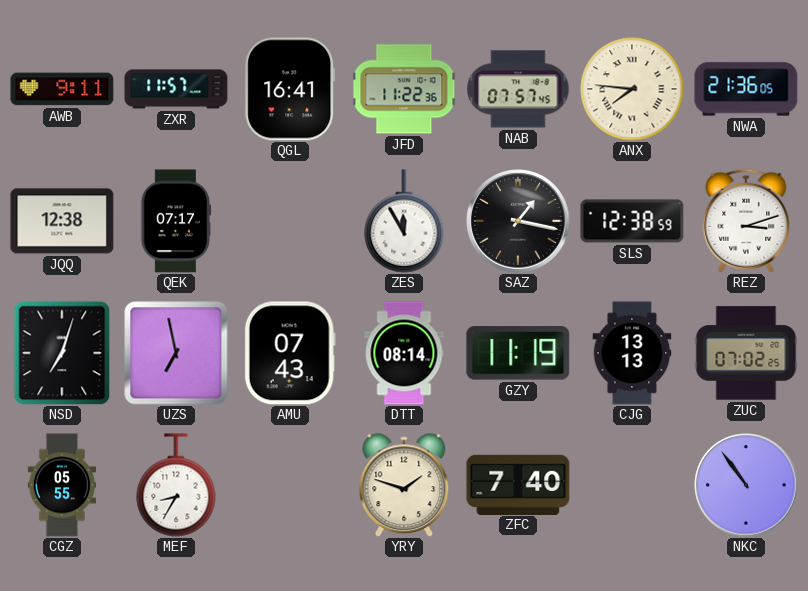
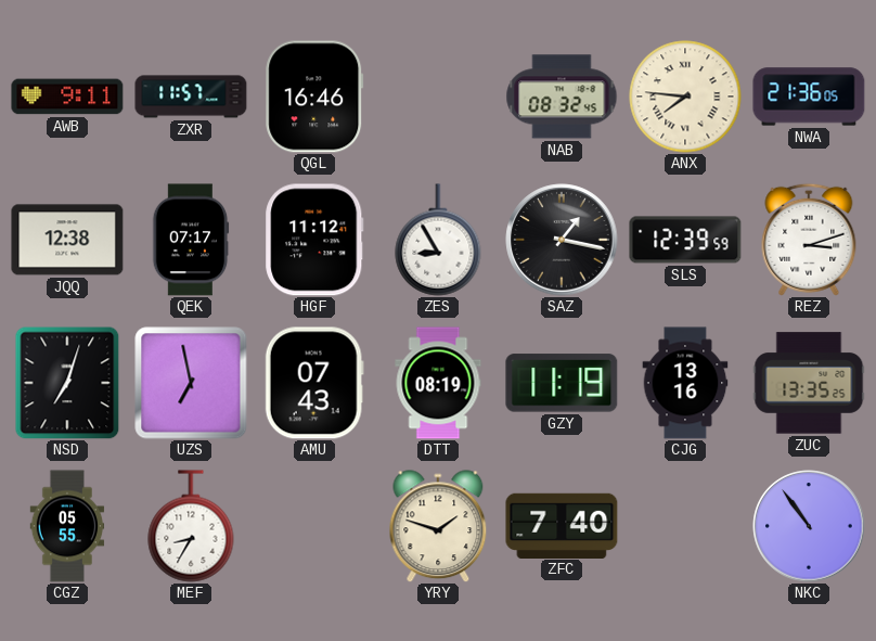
QGL: 16:41 -> 16:46
JFD: 11:22 -> none
NAB: 07:57 -> 08:32
HGF: none -> 11:12
ZES: 11:55 -> 8:55
SLS: 12:38 -> 12:39
DTT: 08:14 -> 08:19
CJG: 13:13 -> 13:16
ZUC: 07:02 -> 13:35
